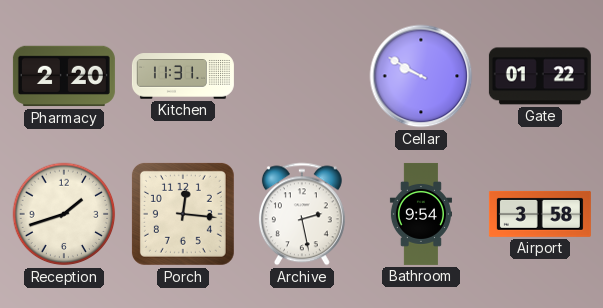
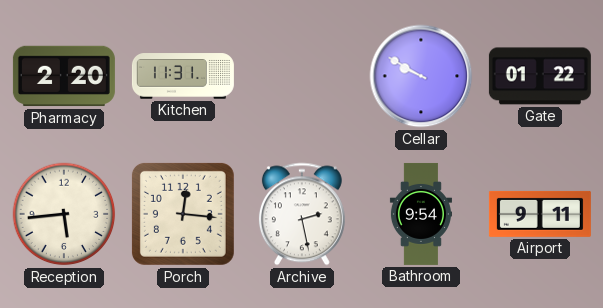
Reception: 1:42 -> 5:44
Airport: 3:58 -> 9:11
